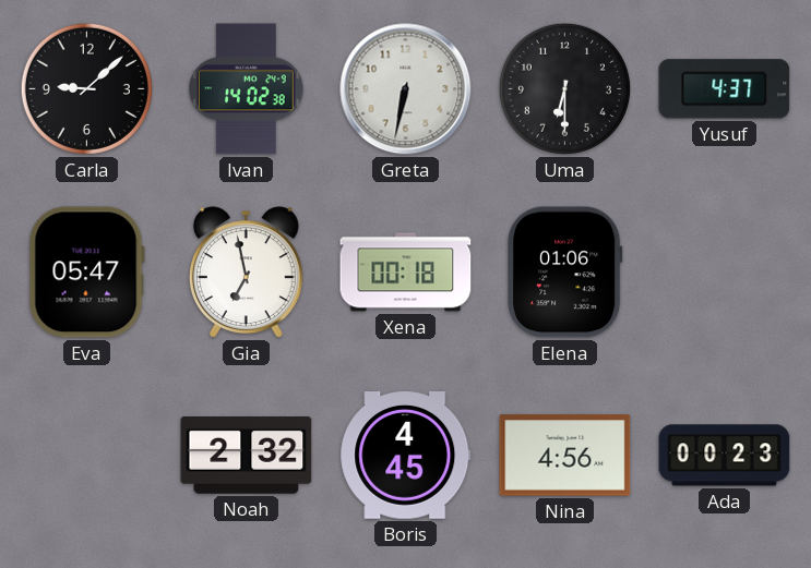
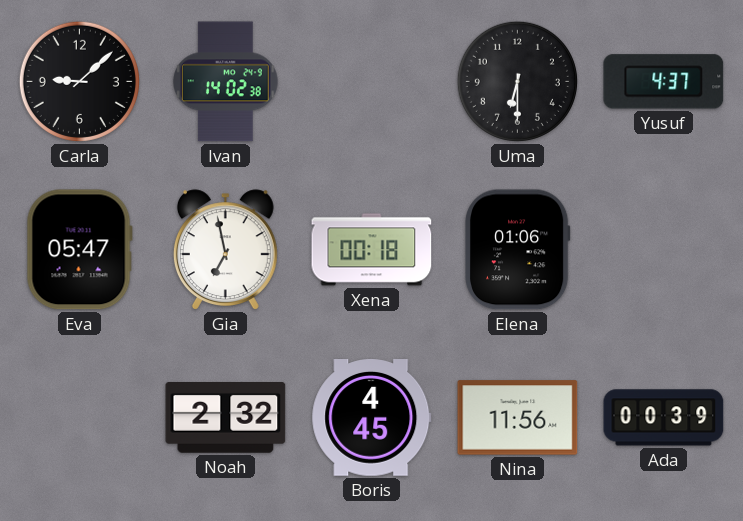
Greta: 6:32 -> none
Nina: 4:56 -> 11:56
Ada: 00:23 -> 00:39
